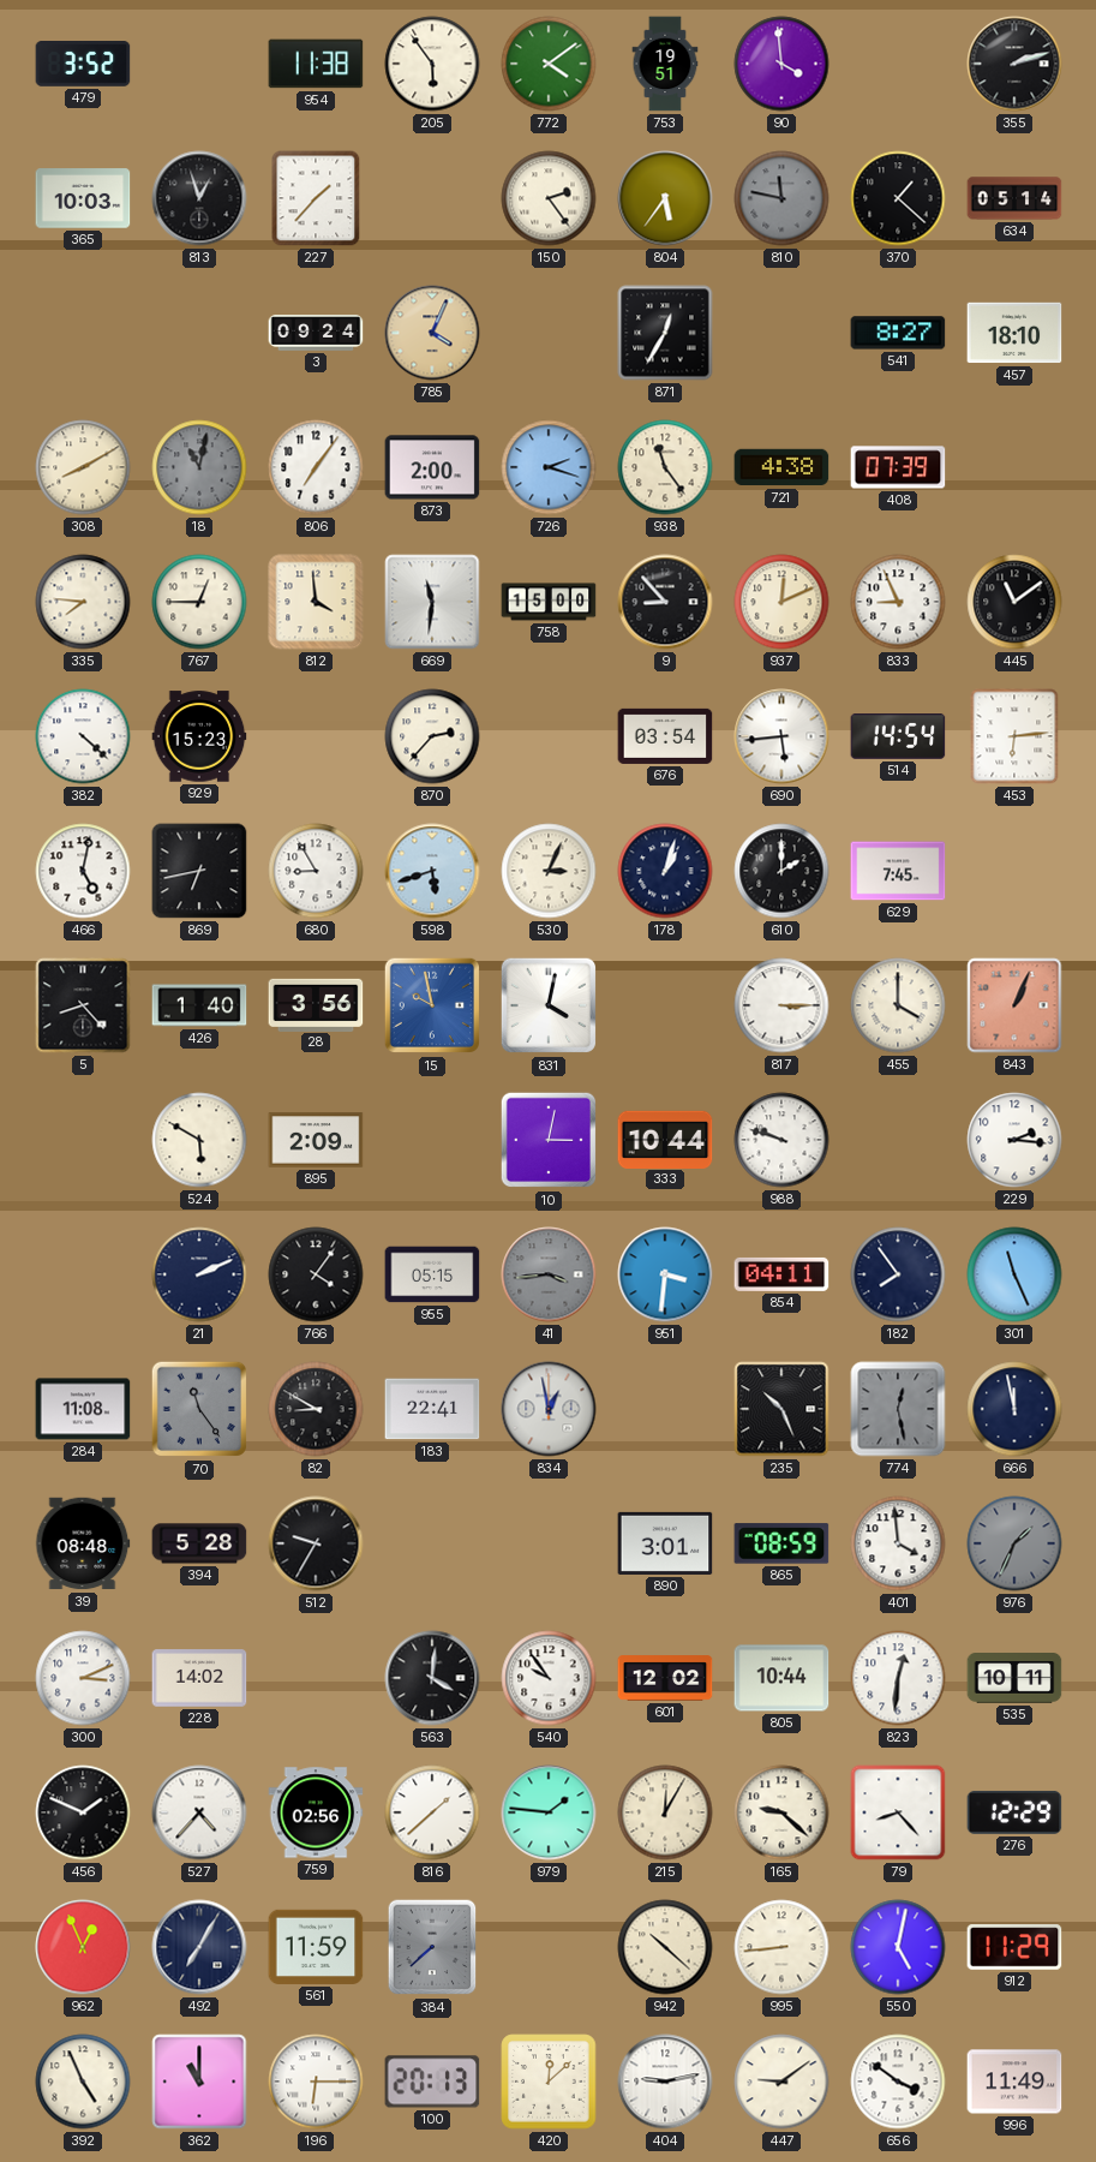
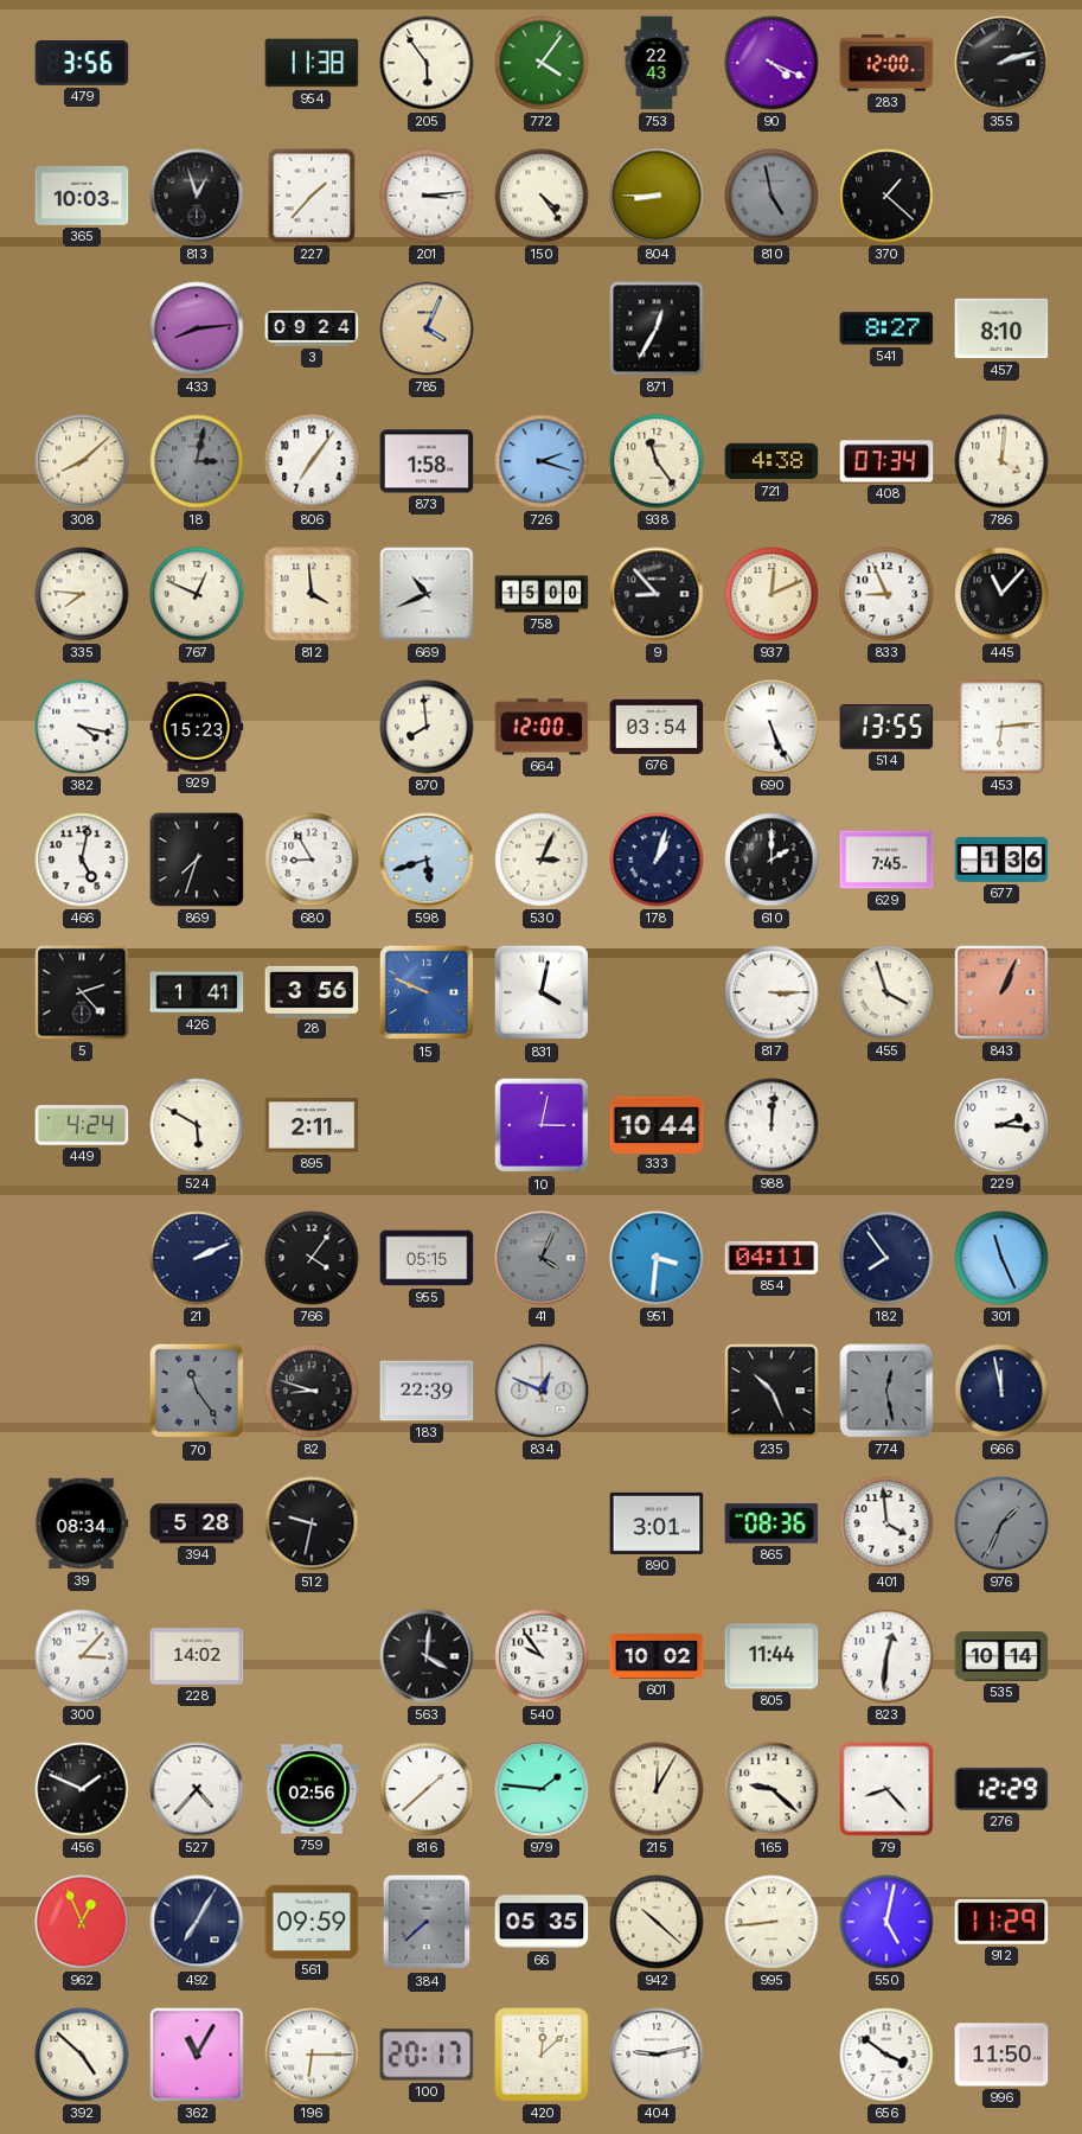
479: 3:52 -> 3:56
772: 4:09 -> 4:06
753: 19:51 -> 22:43
90: 3:59 -> 4:19
283: none -> 12:00
201: none -> 3:14
150: 2:24 -> 4:24
804: 5:36 -> 8:45
810: 11:47 -> 4:58
634: 05:14 -> none
433: none -> 8:14
457: 18:10 -> 8:10
308: 8:10 -> 8:08
18: 11:02 -> 3:02
873: 2:00 -> 1:58
408: 07:39 -> 07:34
786: none -> 4:01
767: 12:45 -> 12:49
669: 11:31 -> 10:41
445: 11:09 -> 11:07
382: 4:22 -> 4:17
870: 2:37 -> 7:59
664: none -> 12:00
690: 5:44 -> 5:26
514: 14:54 -> 13:55
869: 6:43 -> 7:33
677: none -> 1:36
5: 8:23 -> 2:23
426: 1:40 -> 1:41
15: 9:58 -> 9:49
455: 4:00 -> 3:57
449: none -> 4:24
895: 2:09 -> 2:11
988: 9:48 -> 12:01
41: 3:44 -> 4:04
284: 11:08 -> none
82: 8:50 -> 8:48
183: 22:41 -> 22:39
834: 12:58 -> 12:49
39: 08:48 -> 08:34
512: 9:35 -> 9:32
865: 08:59 -> 08:36
300: 3:11 -> 3:07
601: 12:02 -> 10:02
805: 10:44 -> 11:44
535: 10:11 -> 10:14
561: 11:59 -> 09:59
66: none -> 05:35
392: 4:56 -> 4:52
362: 11:00 -> 11:05
100: 20:13 -> 20:17
447: 9:09 -> none
996: 11:49 -> 11:50
